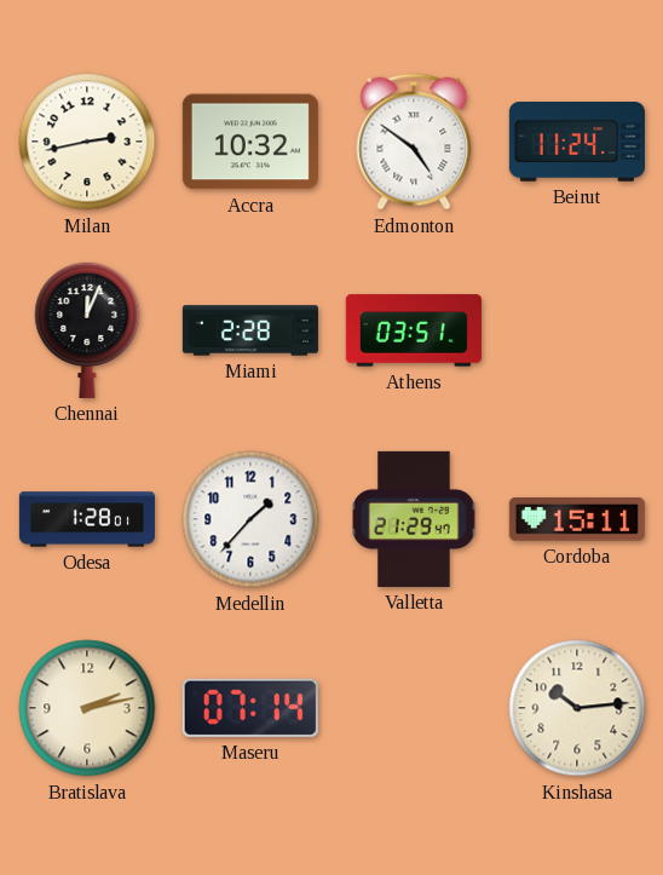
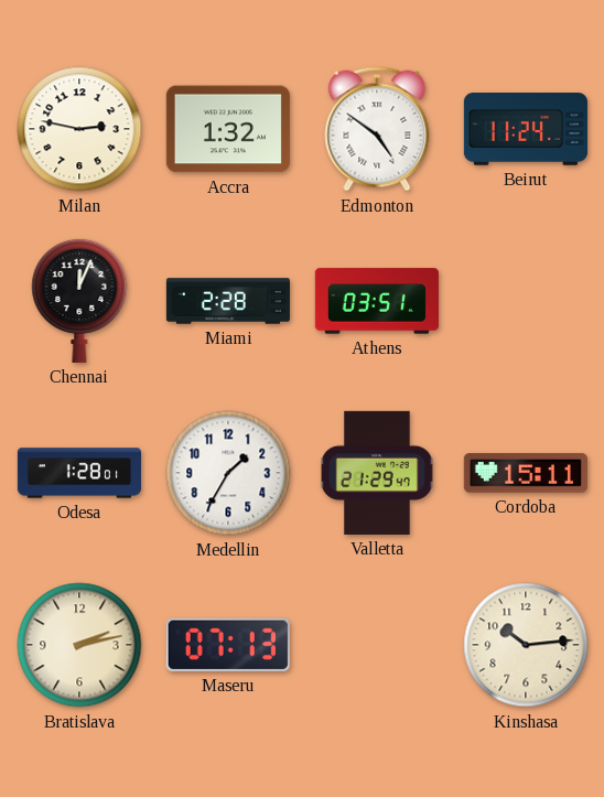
Milan: 2:43 -> 2:47
Accra: 10:32 -> 1:32
Medellin: 1:37 -> 1:35
Maseru: 07:14 -> 07:13
